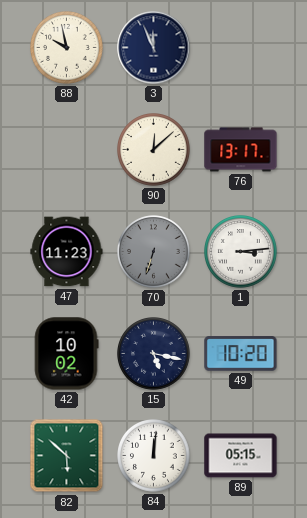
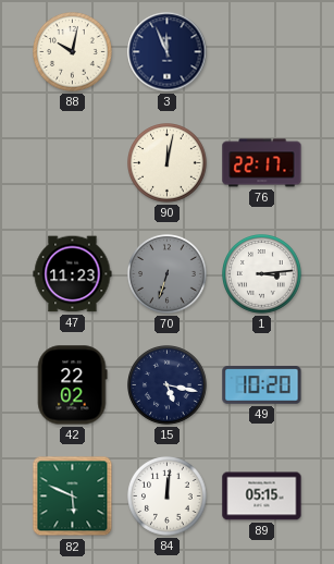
88: 9:58 -> 10:02
90: 12:08 -> 12:02
76: 13:17 -> 22:17
42: 10:02 -> 22:02
82: 5:52 -> 5:49
